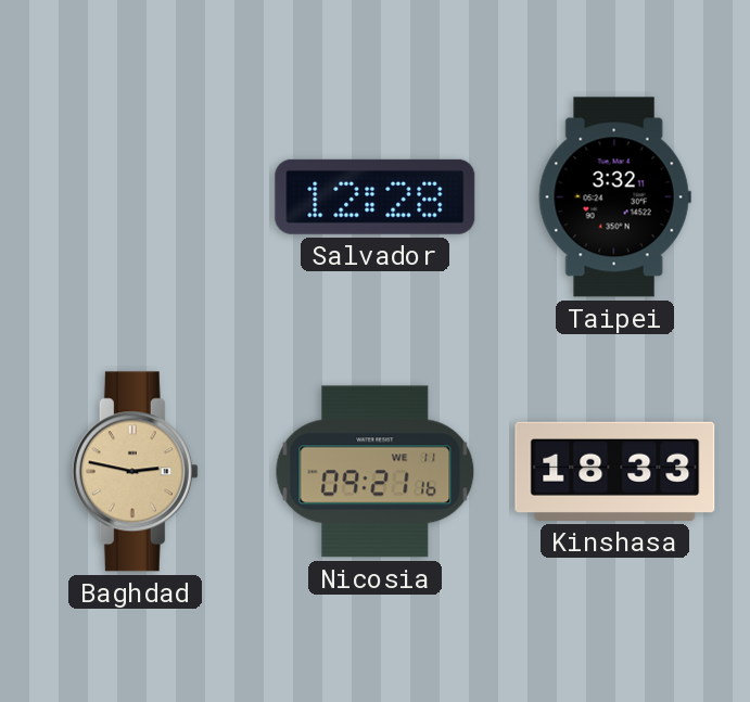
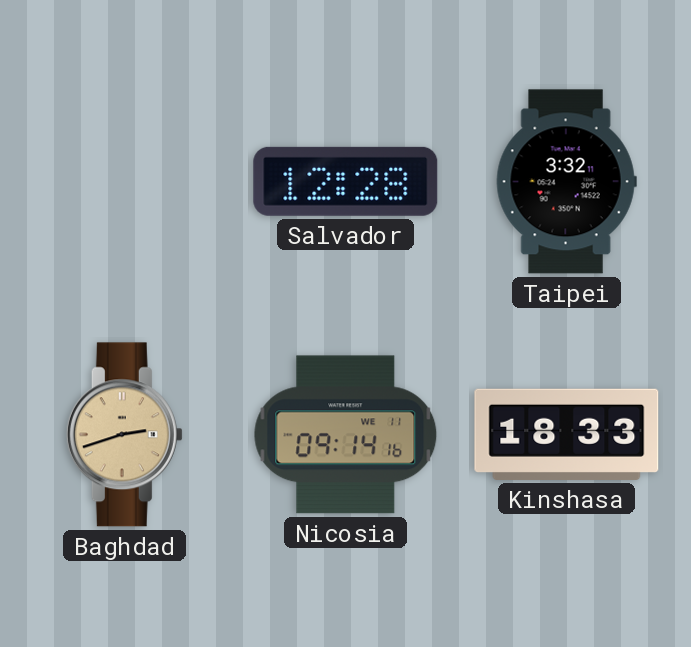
Baghdad: 2:47 -> 2:42
Nicosia: 09:21 -> 09:14
